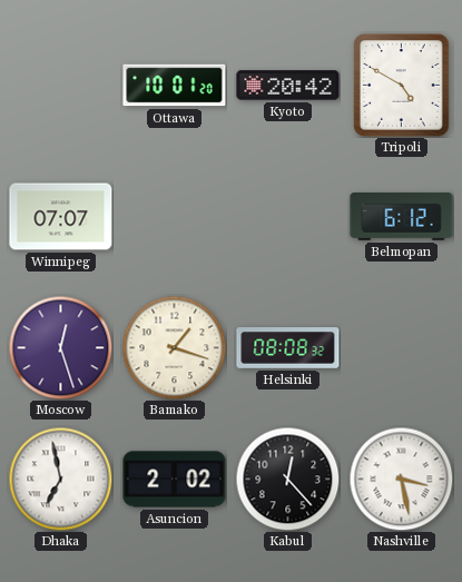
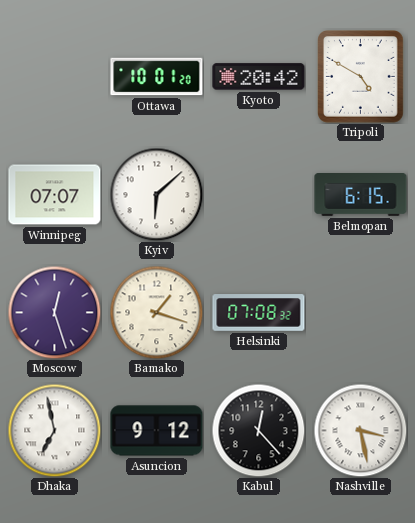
Kyiv: none -> 6:08
Belmopan: 6:12 -> 6:15
Helsinki: 08:08 -> 07:08
Asuncion: 2:02 -> 9:12
